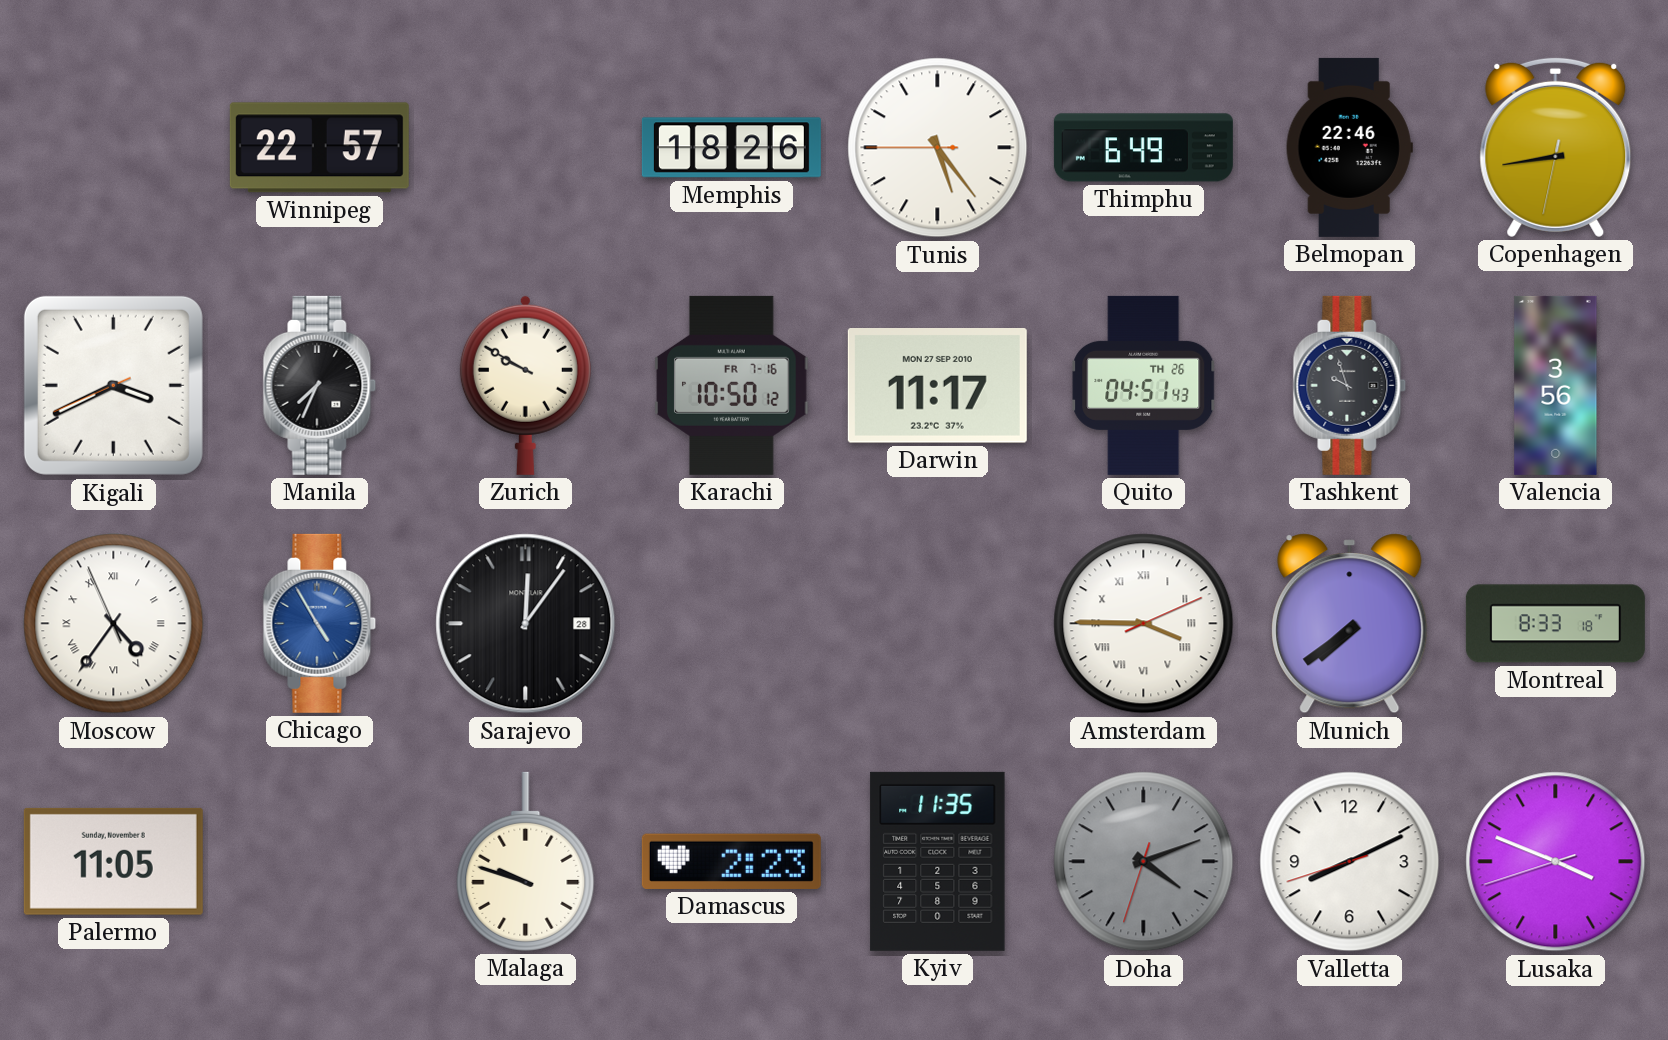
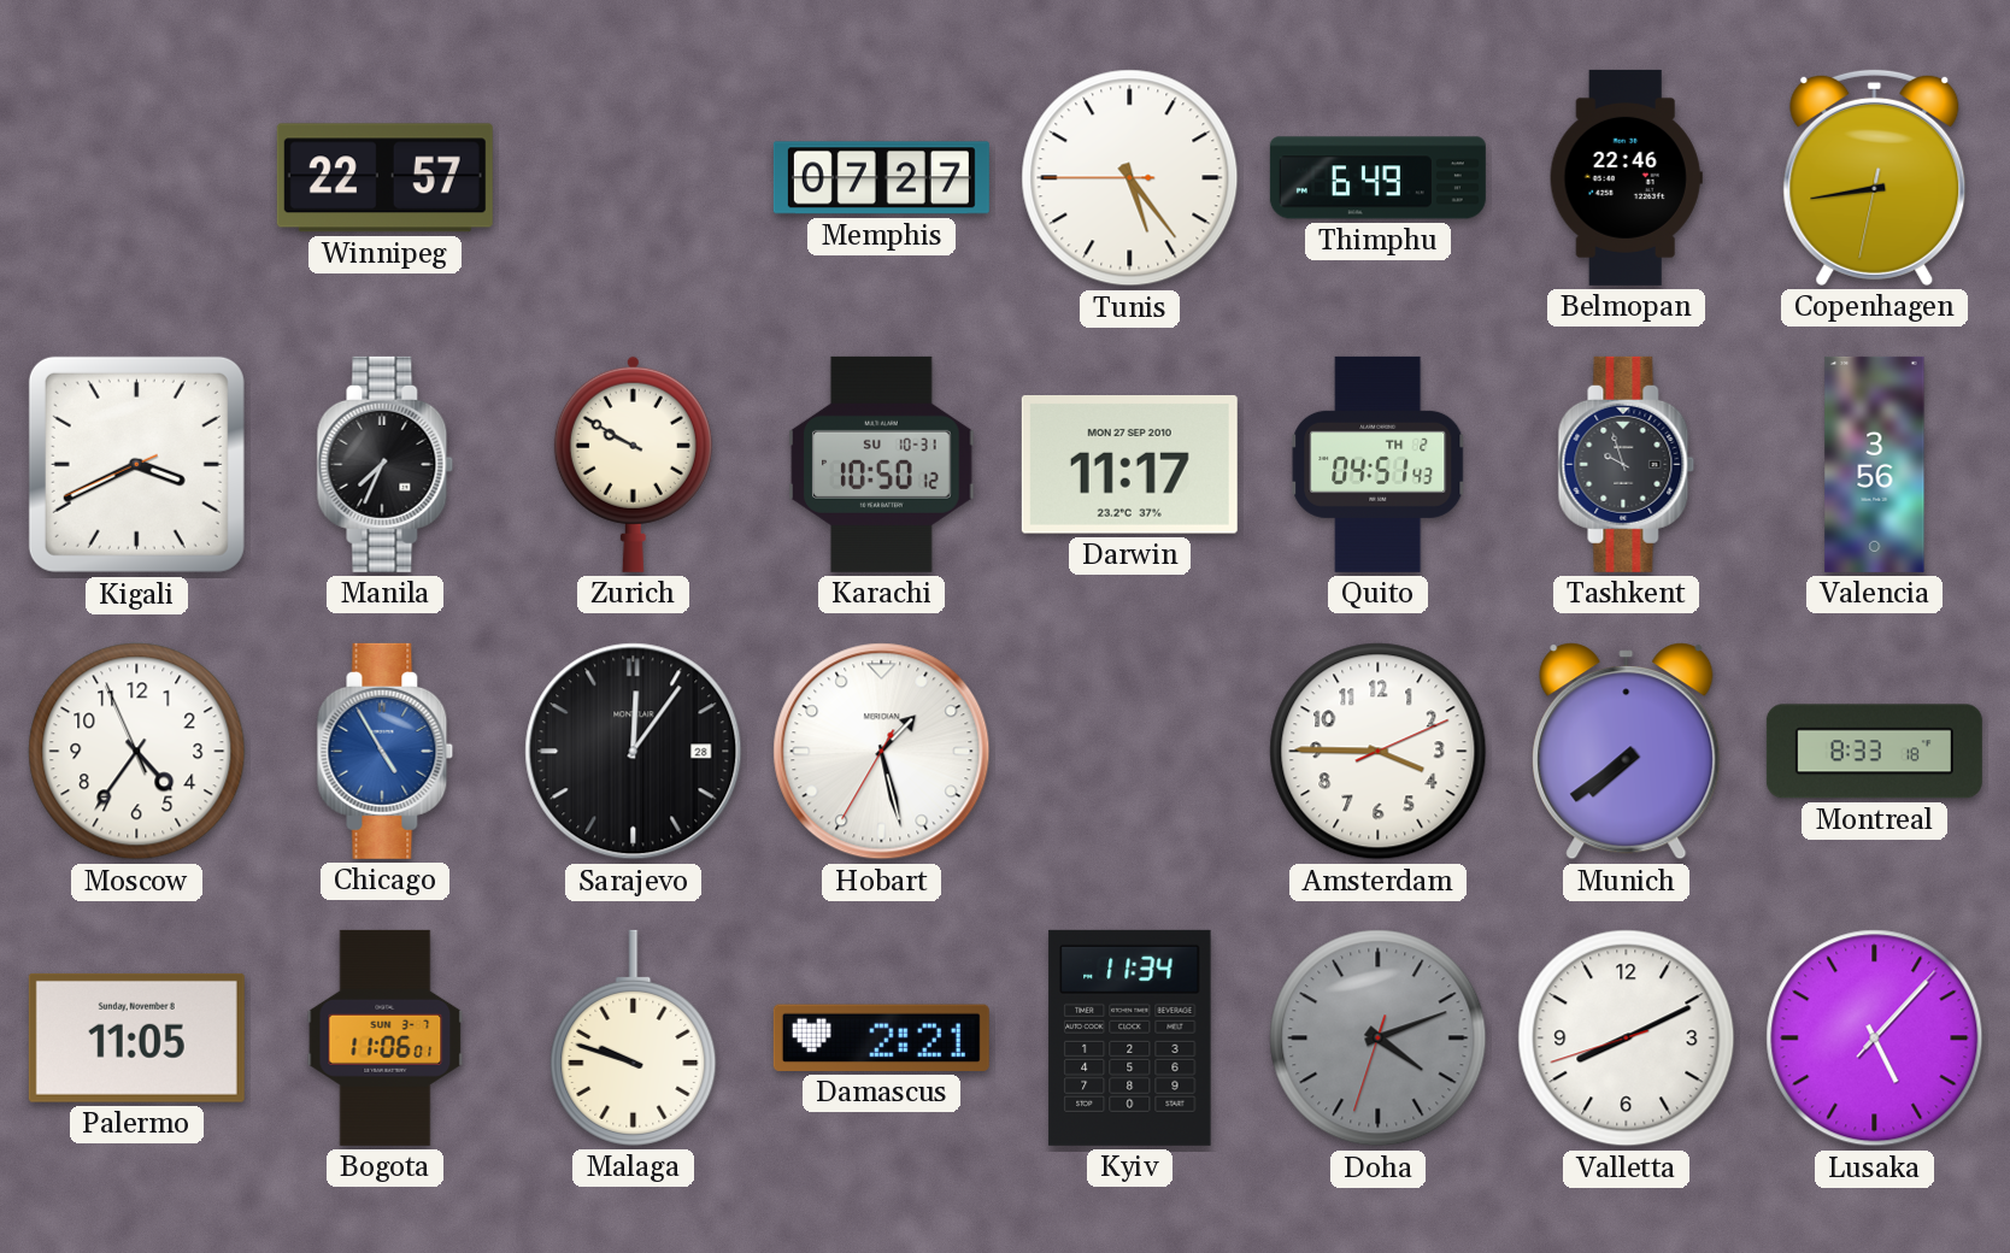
Memphis: 18:26 -> 07:27
Karachi date: FR 7-16 -> SU 10-31
Quito date: TH 26 -> TH 2
Moscow numerals: Roman -> Arabic
Hobart: none -> 1:27
Amsterdam numerals: Roman -> Arabic
Bogota: none -> 11:06
Damascus: 2:23 -> 2:21
Kyiv: 11:35 -> 11:34
Lusaka: 3:48 -> 5:07
